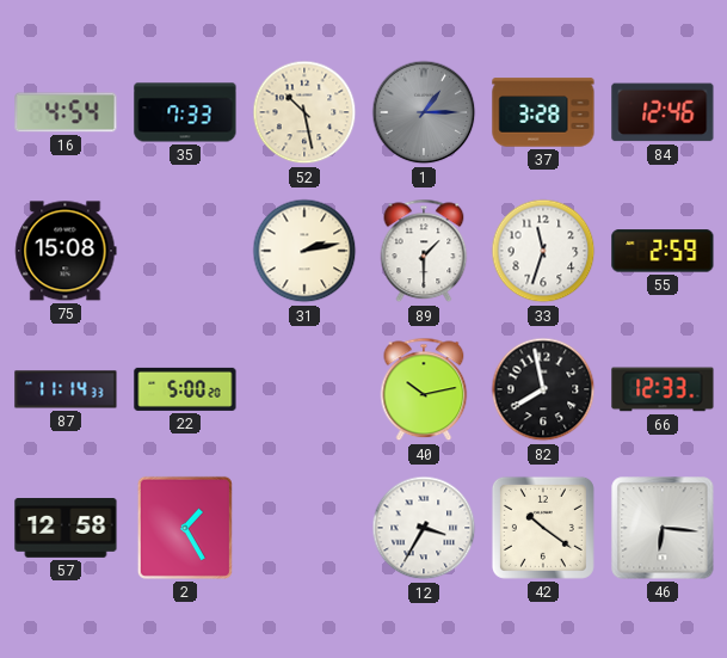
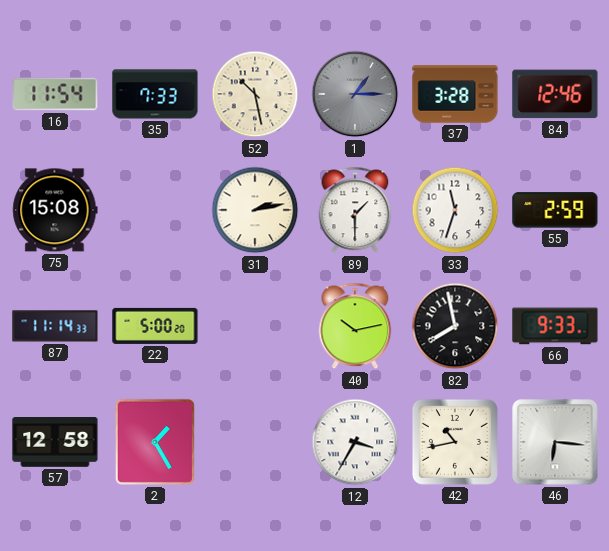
16: 4:54 -> 11:54
66: 12:33 -> 9:33
42: 10:21 -> 10:43
